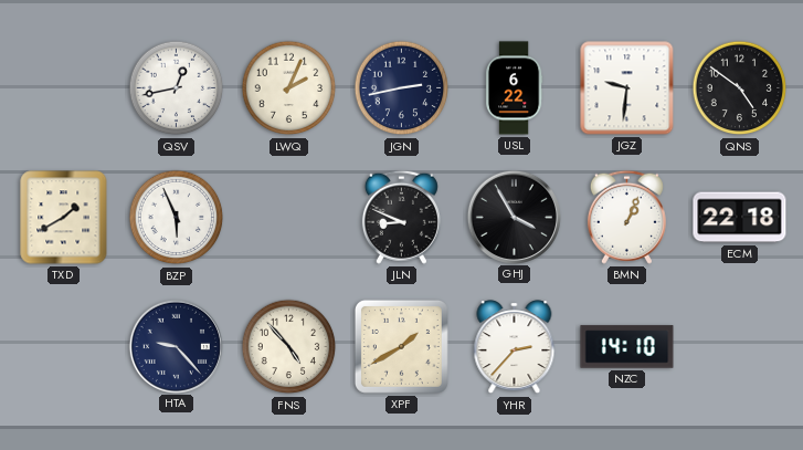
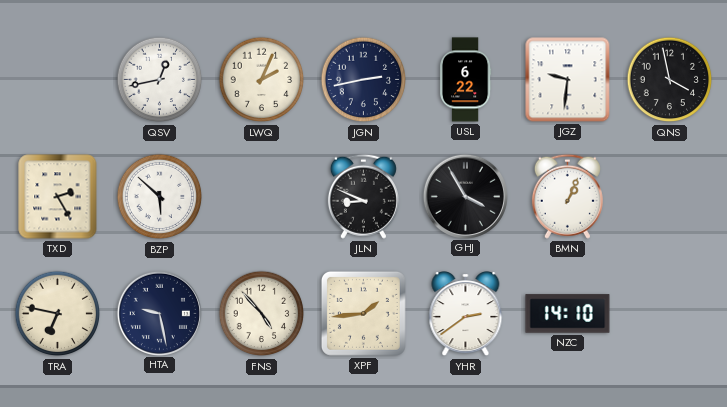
QNS: 4:51 -> 3:58
TXD: 1:40 -> 2:25
BZP: 5:56 -> 5:52
ECM: 22:18 -> none
TRA: none -> 6:47
HTA: 9:23 -> 9:28
XPF: 1:40 -> 1:44
YHR: 2:37 -> 2:39
